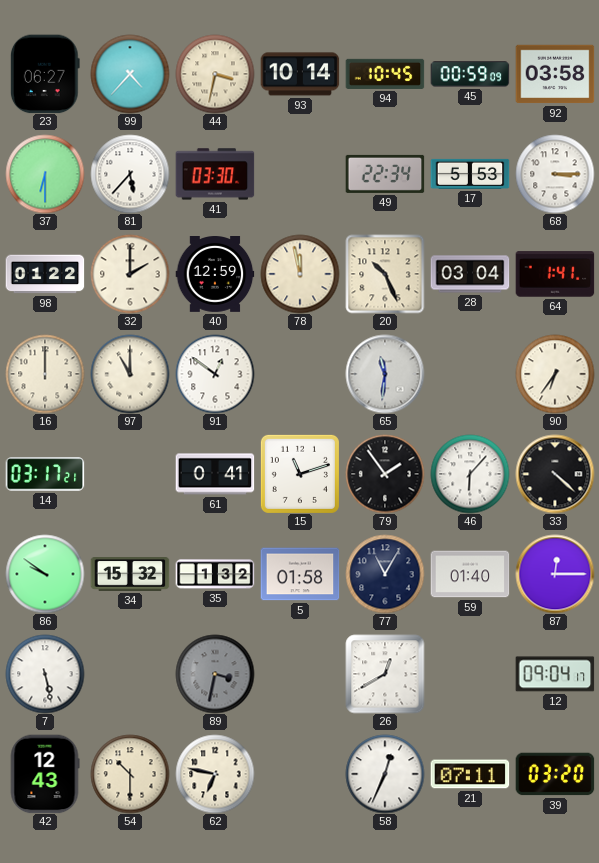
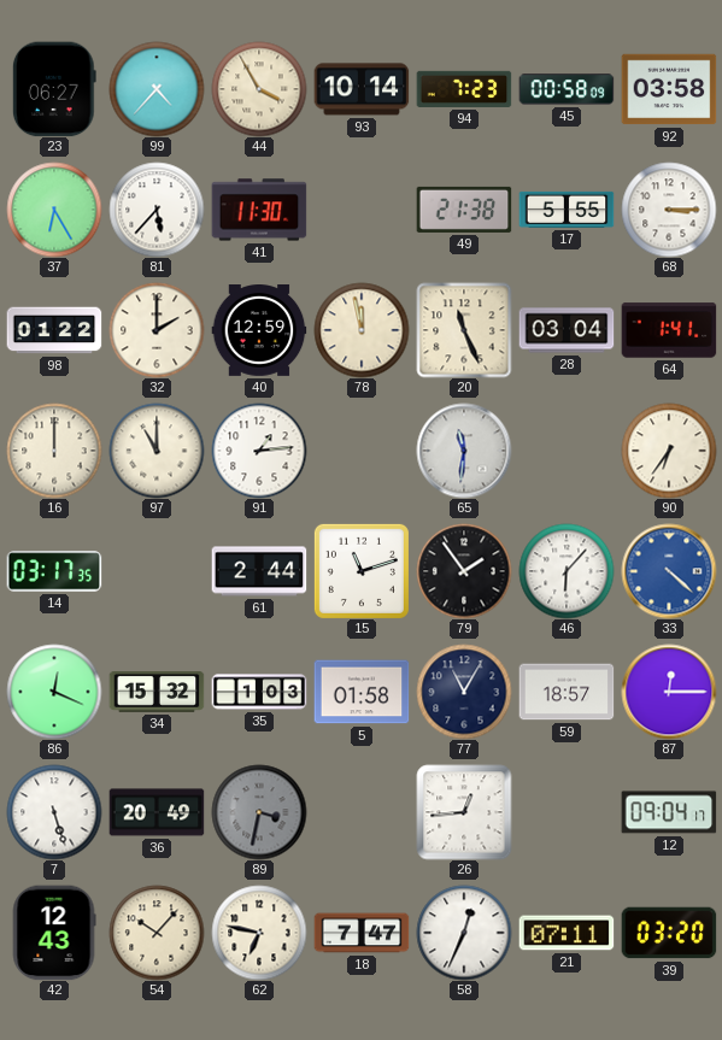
44: 3:32 -> 3:55
94: 10:45 -> 7:23
45: 00:59 -> 00:58
37: 6:30 -> 6:25
41: 03:30 -> 11:30
49: 22:34 -> 21:38
17: 5:53 -> 5:55
20: 10:26 -> 11:26
91: 12:51 -> 1:14
14: 03:17:21 -> 03:17:35
61: 0:41 -> 2:44
33 dial: black -> blue
86: 9:51 -> 12:19
35: 1:32 -> 1:03
59: 01:40 -> 18:57
7: 5:28 -> 5:27
36: none -> 20:49
26: 12:40 -> 12:44
54: 10:30 -> 10:07
18: none -> 7:47
